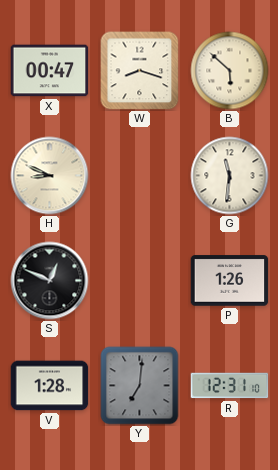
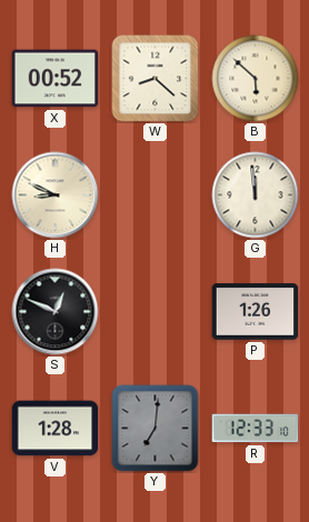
X: 00:47 -> 00:52
W: 8:18 -> 8:22
G: 11:31 -> 11:59
R: 12:31 -> 12:33
